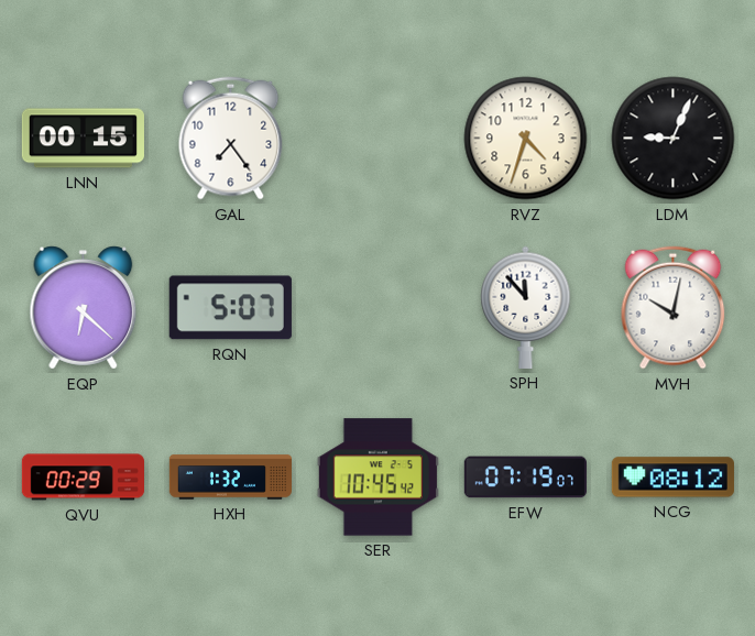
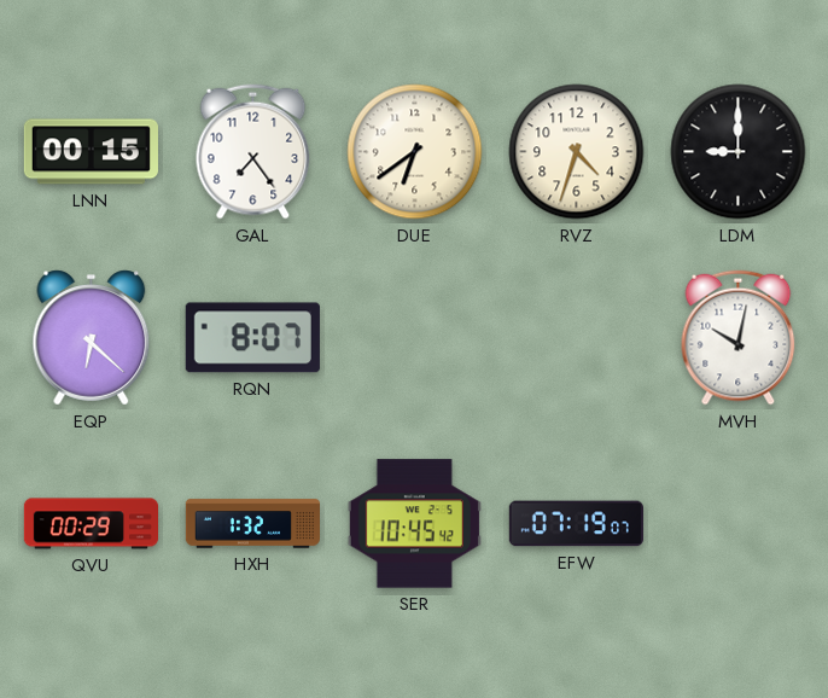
DUE: none -> 6:39
LDM: 9:04 -> 9:00
RQN: 5:07 -> 8:07
SPH: 11:53 -> none
NCG: 08:12 -> none
